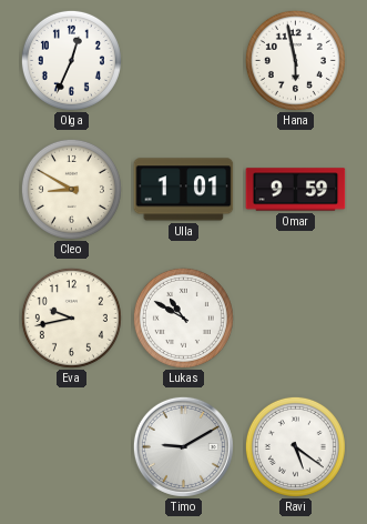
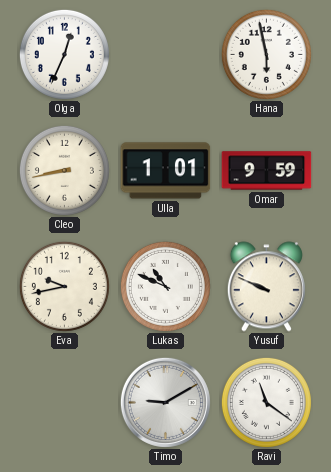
Cleo: 8:50 -> 8:43
Lukas: 10:50 -> 10:49
Yusuf: none -> 9:49
Ravi: 5:21 -> 11:21
